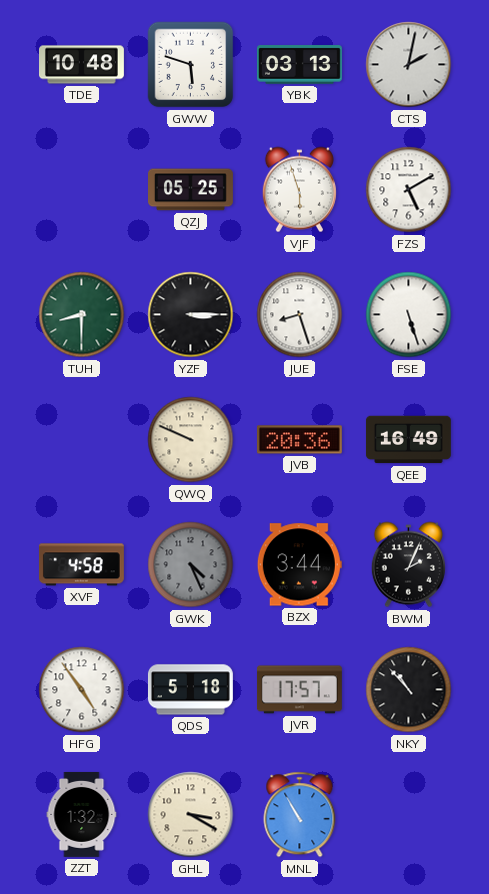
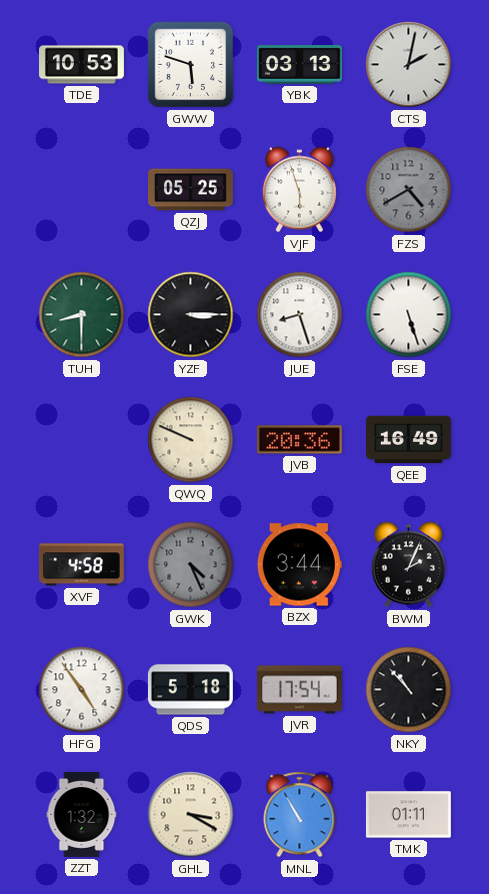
TDE: 10:48 -> 10:53
FZS: 5:10 -> 4:40
FZS dial: white -> grey
JVR: 17:57 -> 17:54
TMK: none -> 01:11
